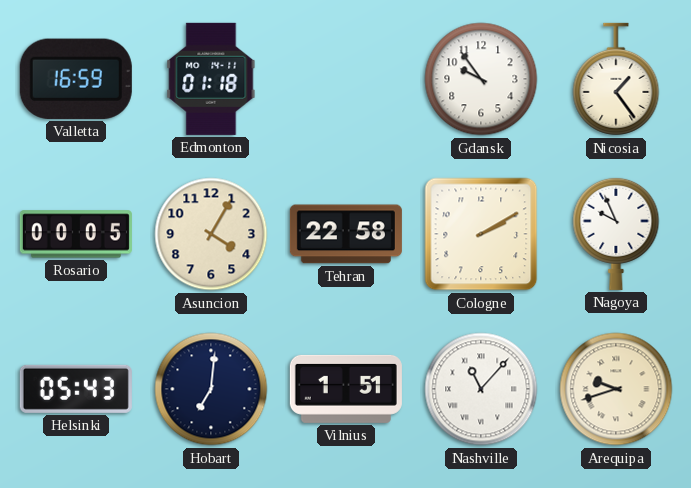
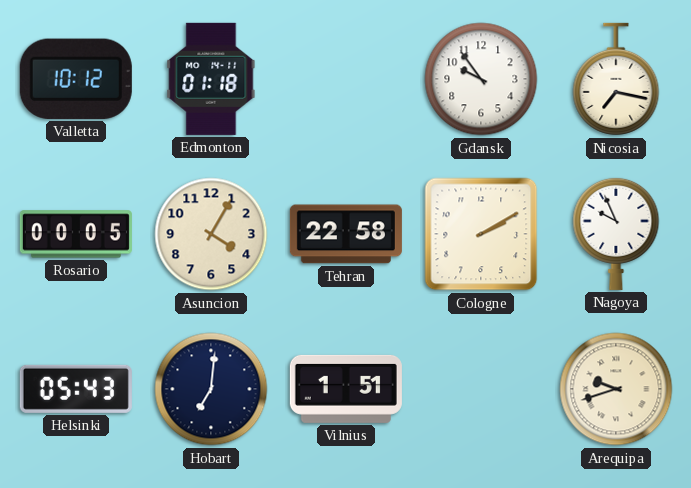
Valletta: 16:59 -> 10:12
Nicosia: 1:24 -> 7:17
Nashville: 11:07 -> none
